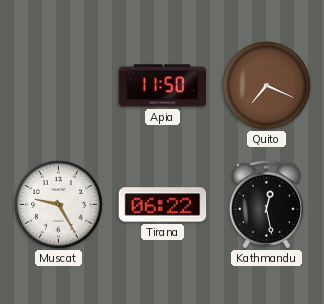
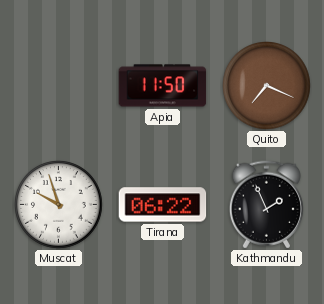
Muscat: 9:25 -> 9:57
Kathmandu: 12:28 -> 1:56
